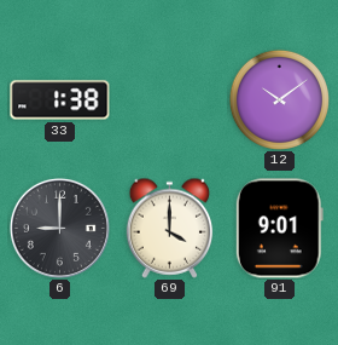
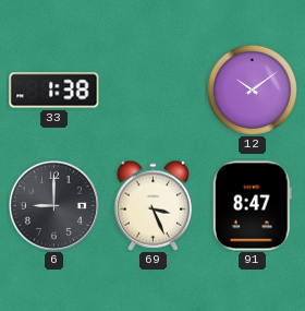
69: 4:00 -> 3:26
91: 9:01 -> 8:47
